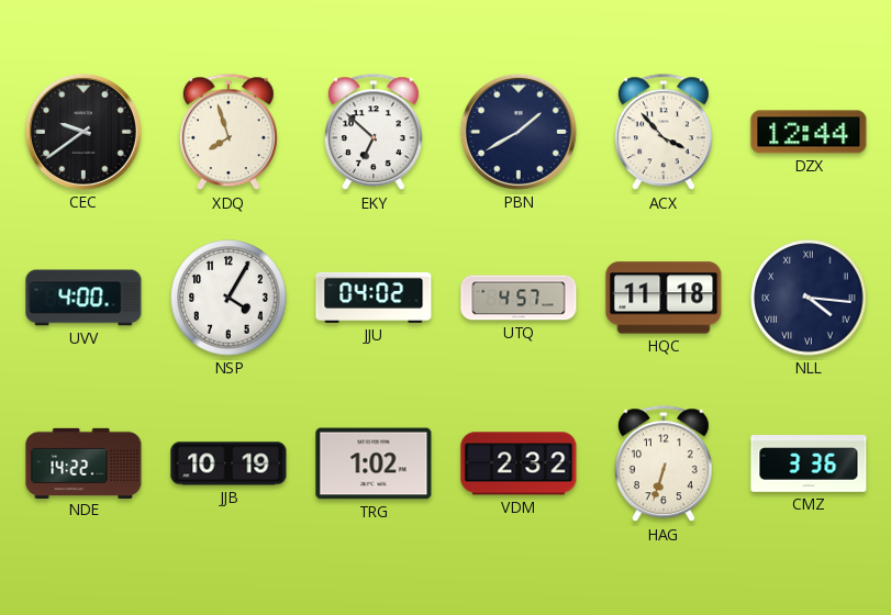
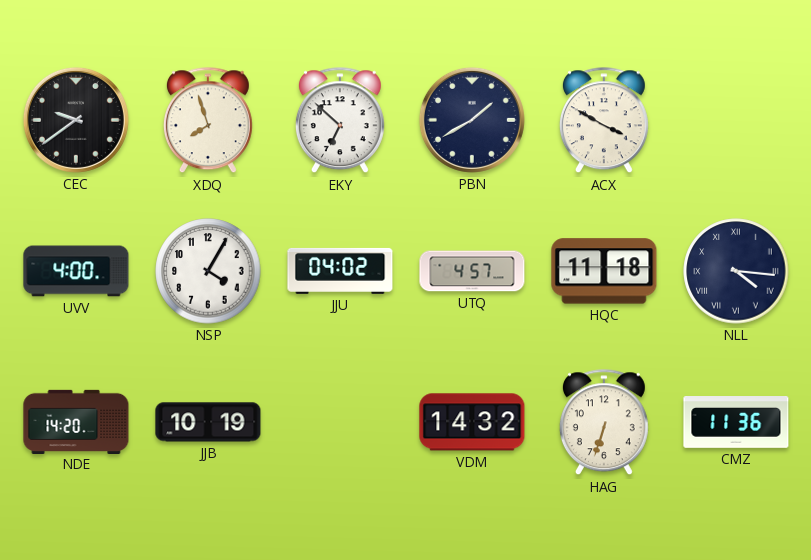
ACX: 3:53 -> 3:50
DZX: 12:44 -> none
NDE: 14:22 -> 14:20
TRG: 1:02 -> none
VDM: 2:32 -> 14:32
CMZ: 3:36 -> 11:36
